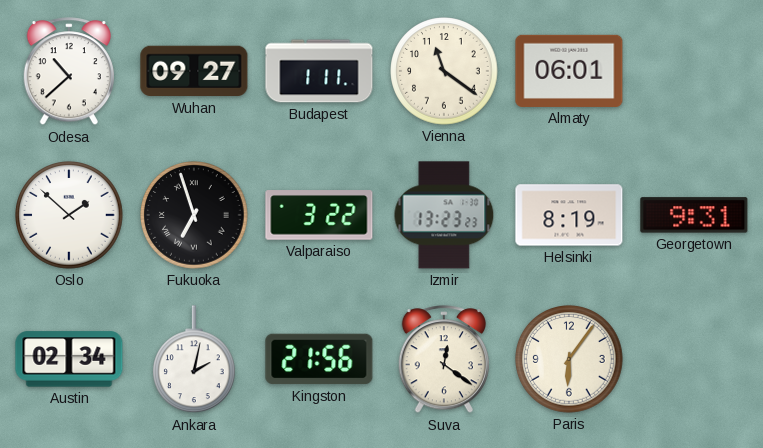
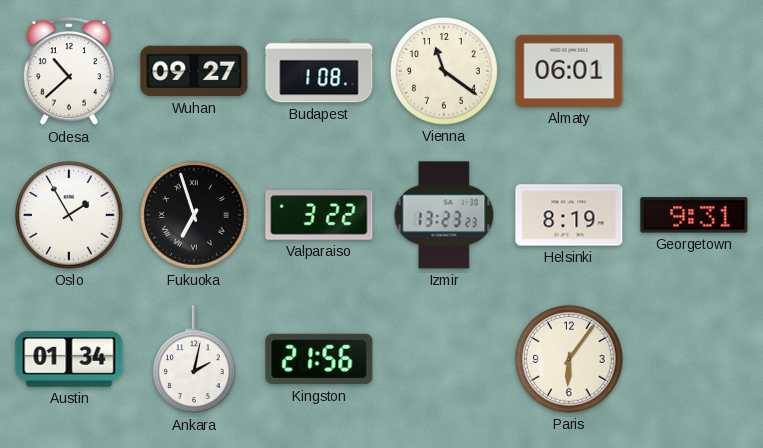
Budapest: 1:11 -> 1:08
Oslo: 1:52 -> 1:55
Austin: 02:34 -> 01:34
Suva: 12:21 -> none
